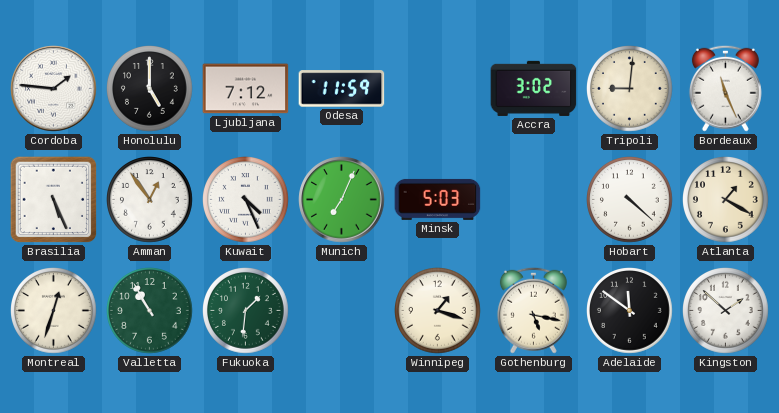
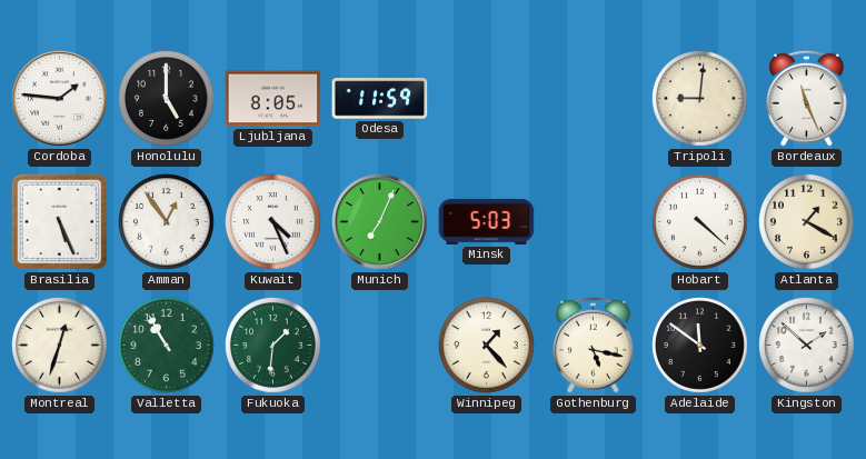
Ljubljana: 7:12 -> 8:05
Accra: 3:02 -> none
Winnipeg: 1:18 -> 1:23
